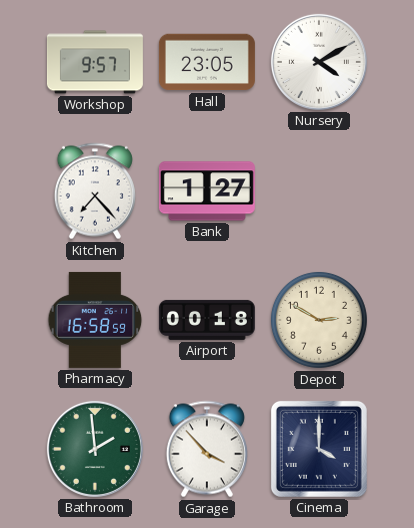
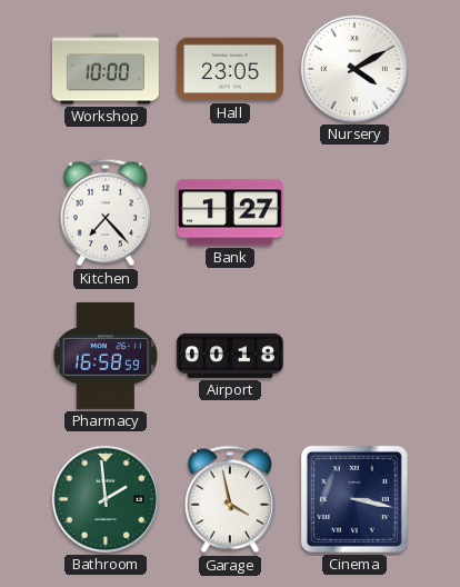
Workshop: 9:57 -> 10:00
Depot: 2:50 -> none
Garage: 3:53 -> 3:58
Cinema: 4:00 -> 3:17
